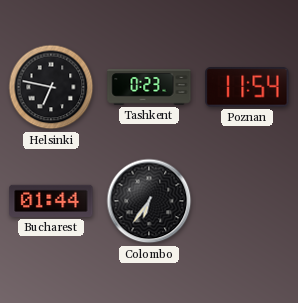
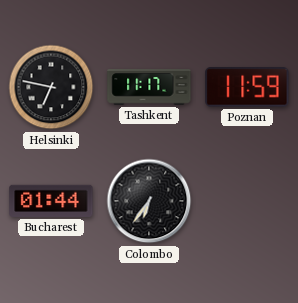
Tashkent: 0:23 -> 11:17
Poznan: 11:54 -> 11:59
